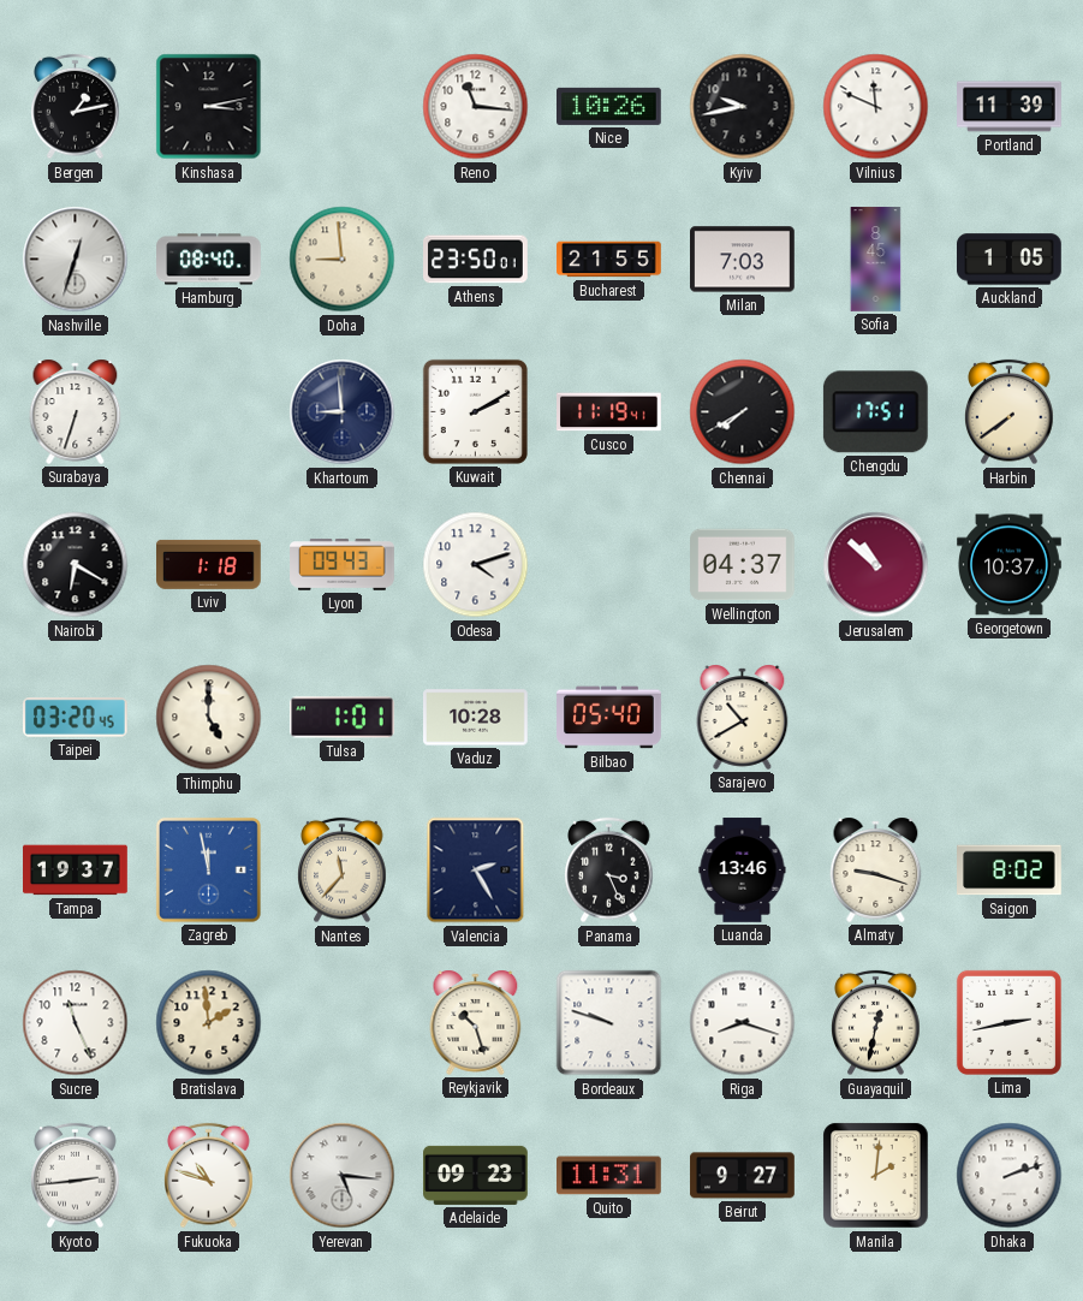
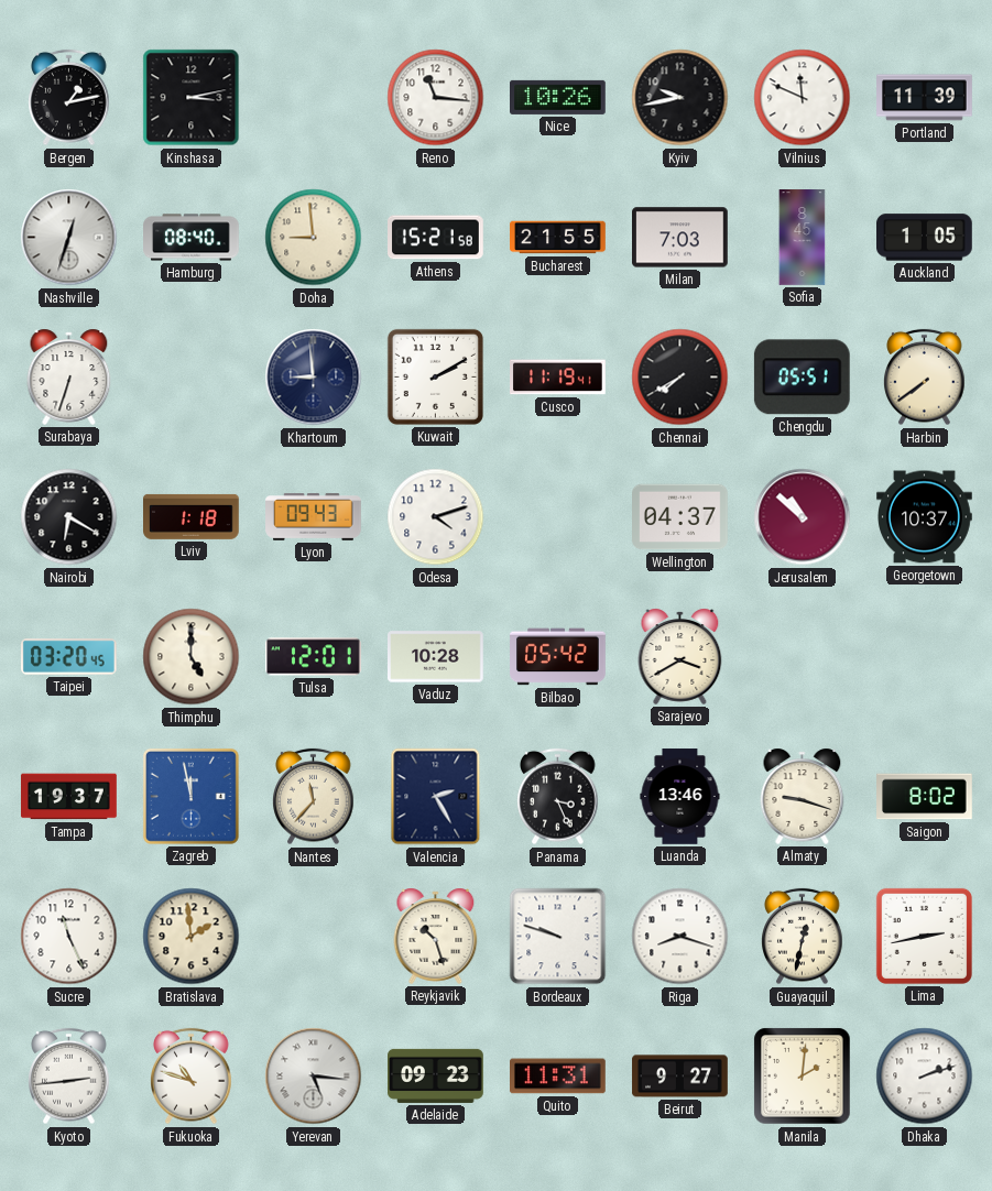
Athens: 23:50 -> 15:21
Chengdu: 17:51 -> 05:51
Tulsa: 1:01 -> 12:01
Bilbao: 05:40 -> 05:42
Sarajevo: 10:40 -> 3:40
